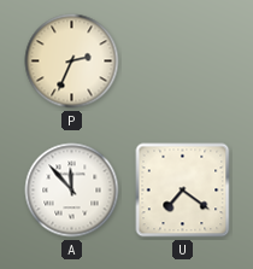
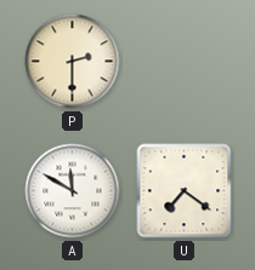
P: 2:34 -> 2:30
A: 11:53 -> 11:50
